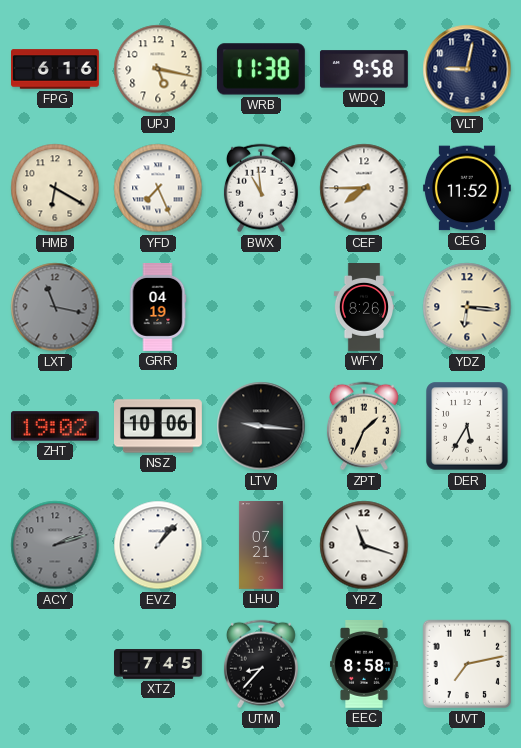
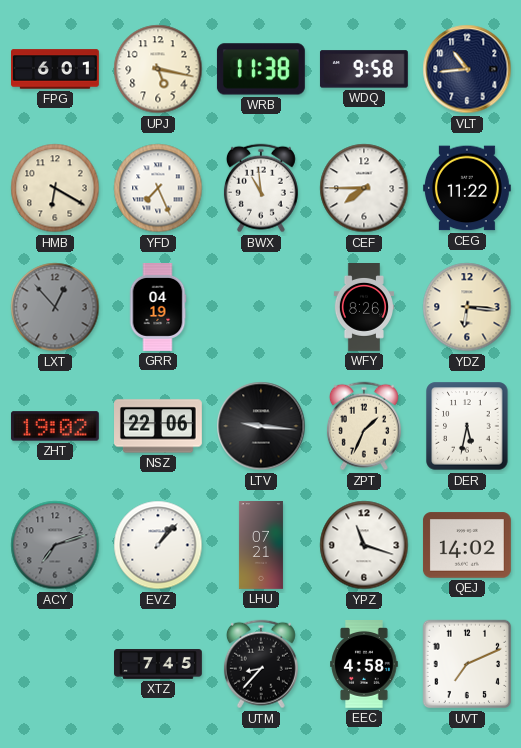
FPG: 6:16 -> 6:01
VLT: 9:02 -> 10:44
CEG: 11:52 -> 11:22
LXT: 11:17 -> 12:53
NSZ: 10:06 -> 22:06
DER: 5:35 -> 5:32
ACY: 2:12 -> 7:12
QEJ: none -> 14:02
EEC: 8:58 -> 4:58
UVT: 7:13 -> 7:11
